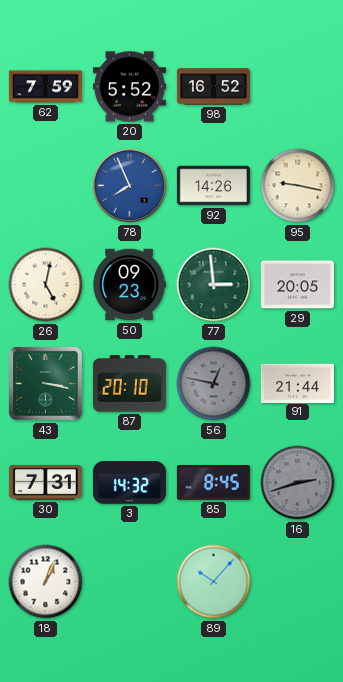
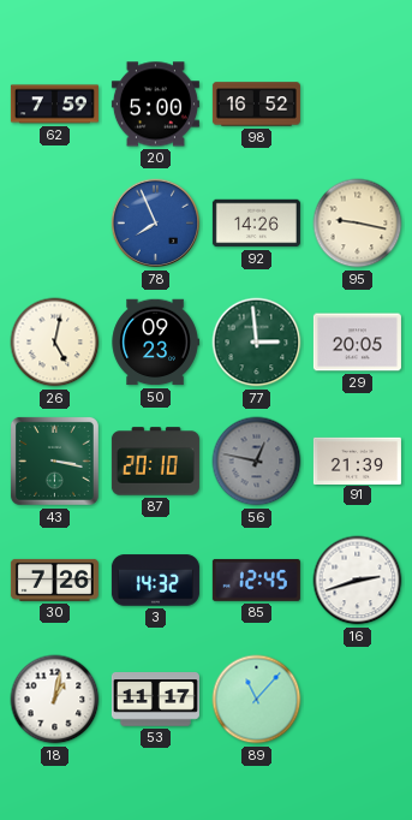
20: 5:52 -> 5:00
91: 21:44 -> 21:39
30: 7:31 -> 7:26
85: 8:45 -> 12:45
16 dial: grey -> white
18: 1:04 -> 1:02
53: none -> 11:17
89: 10:07 -> 11:07
